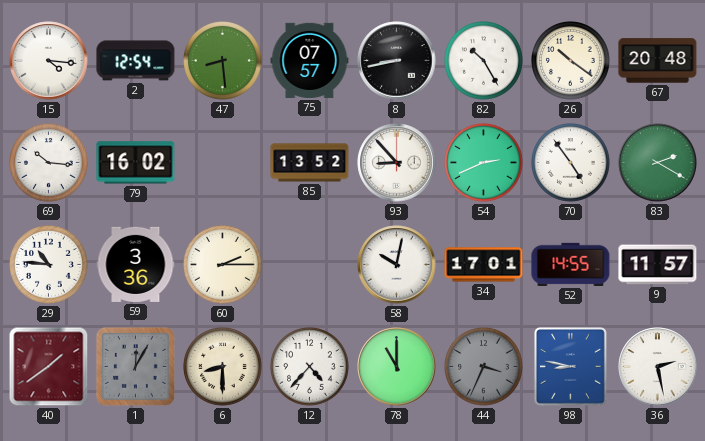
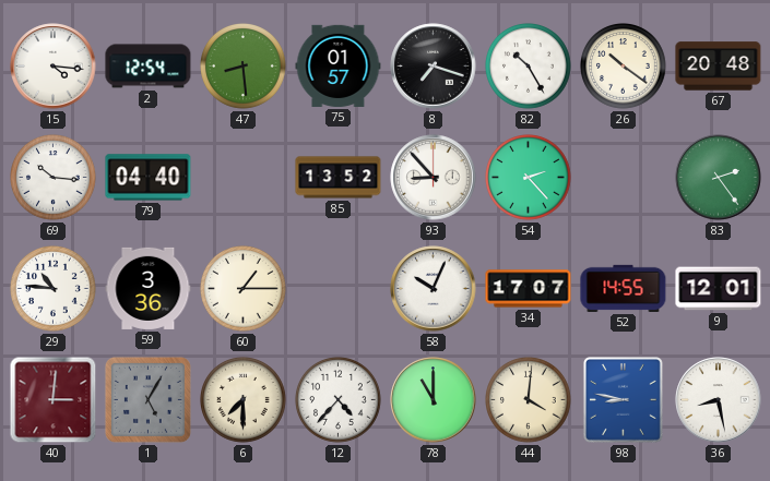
75: 07:57 -> 01:57
8: 8:43 -> 7:18
79: 16:02 -> 04:40
54: 2:41 -> 2:23
70: 4:54 -> none
83: 2:20 -> 2:24
60: 2:15 -> 1:15
58: 10:02 -> 10:04
34: 17:01 -> 17:07
9: 11:57 -> 12:01
40: 1:39 -> 3:01
1: 12:05 -> 5:05
6: 8:30 -> 7:30
44: 3:34 -> 4:01
44 dial: grey -> cream
36: 2:28 -> 8:28
